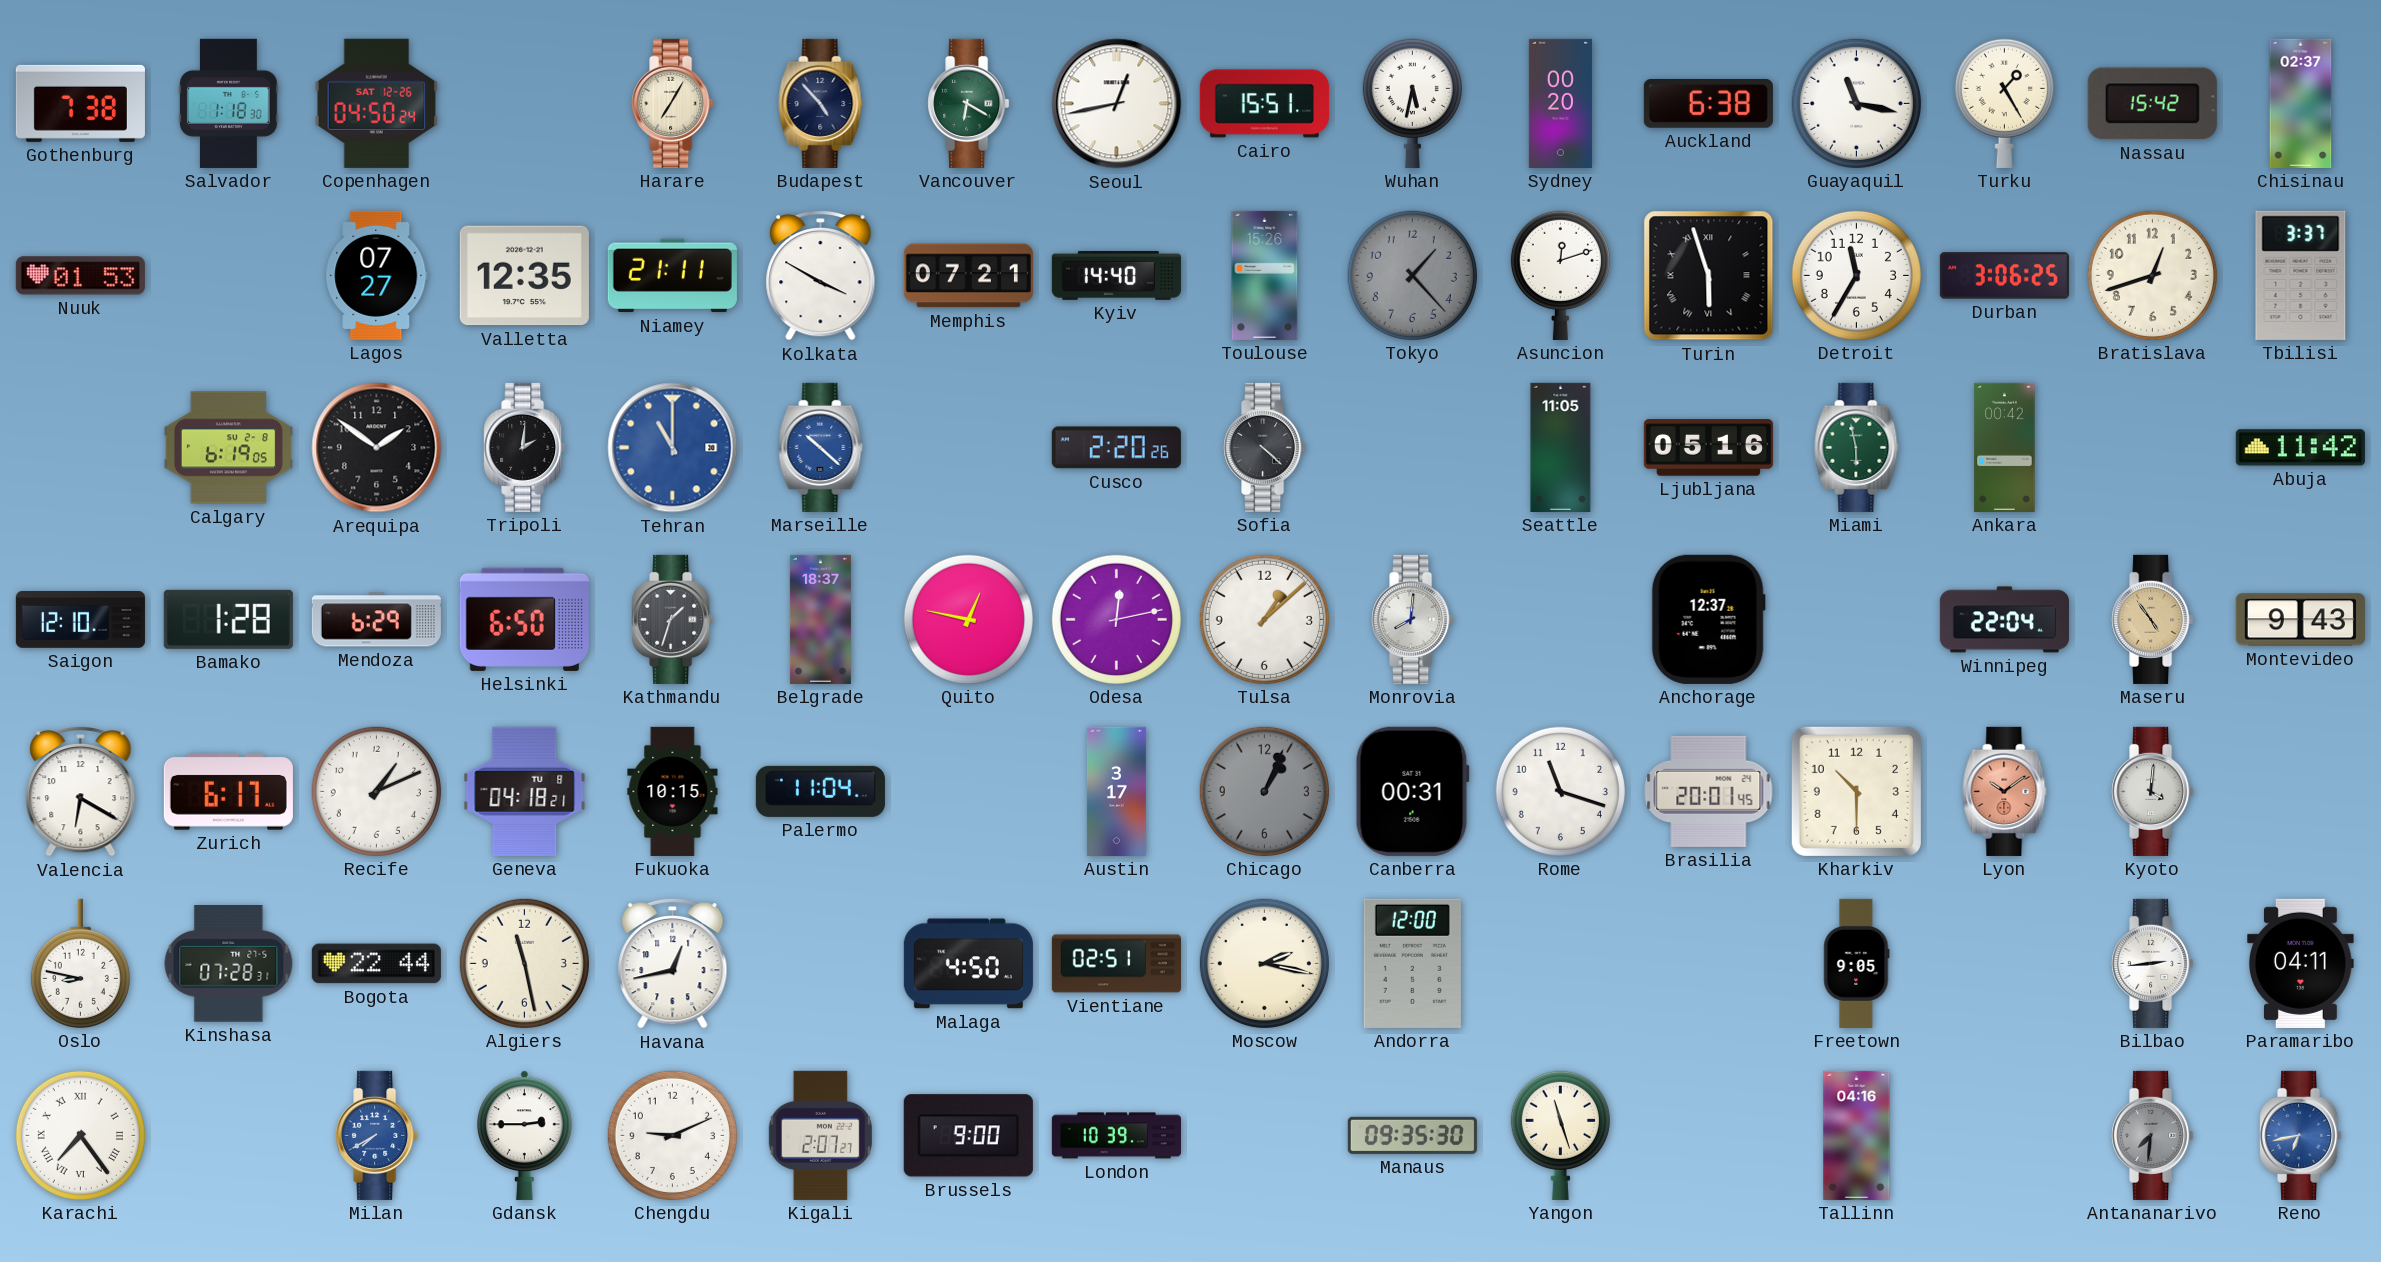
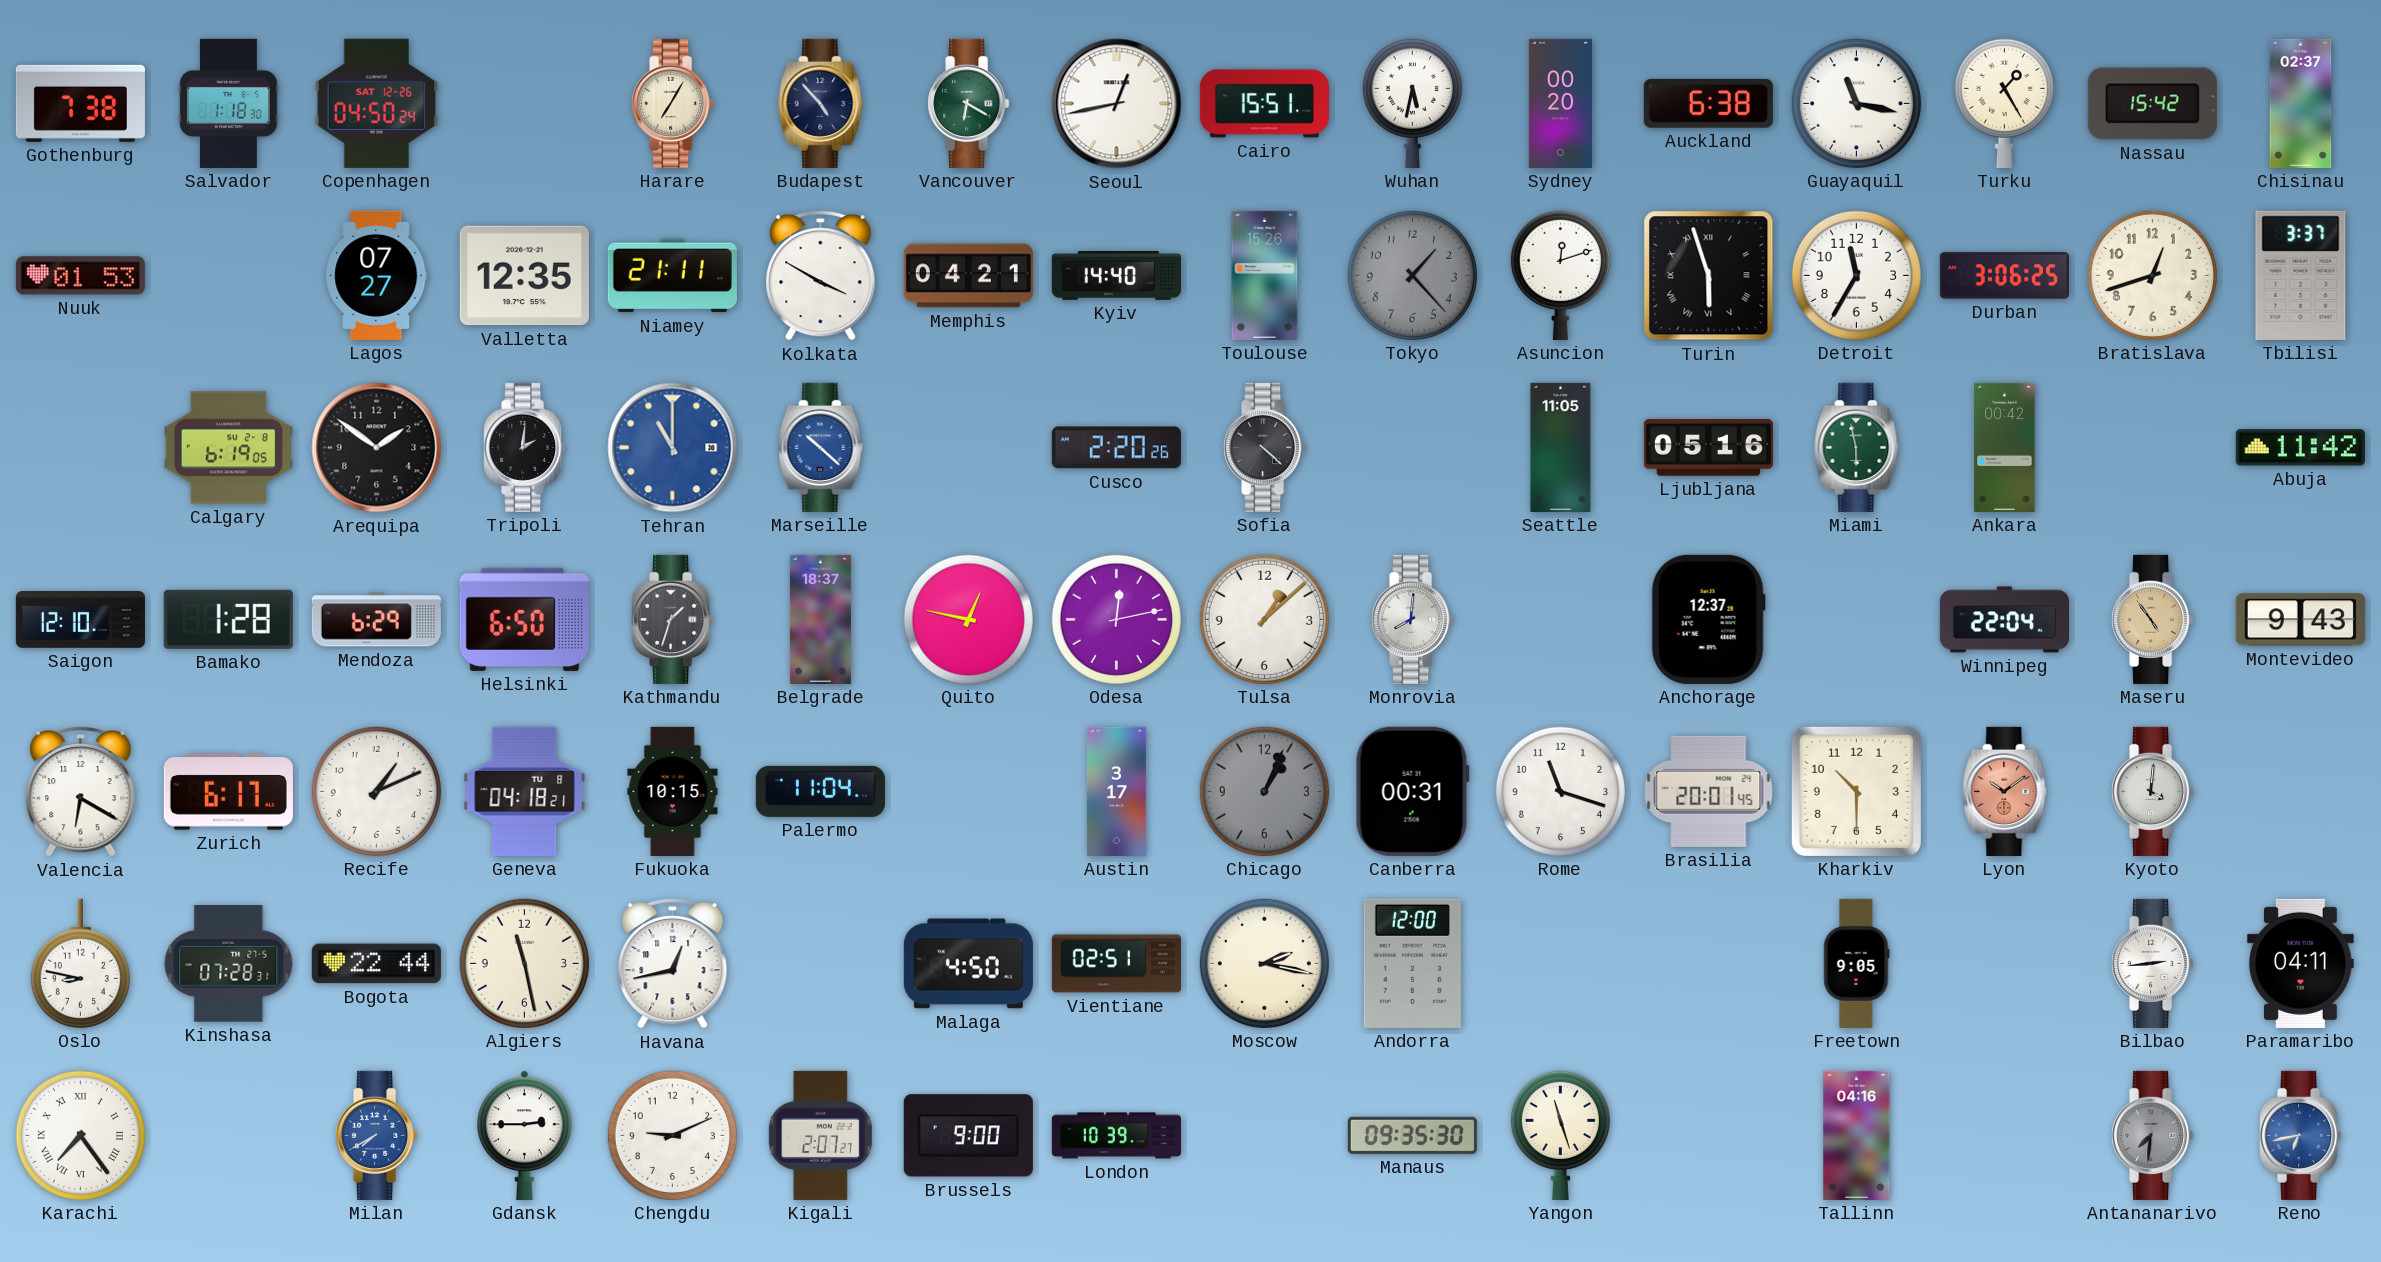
Memphis: 07:21 -> 04:21
